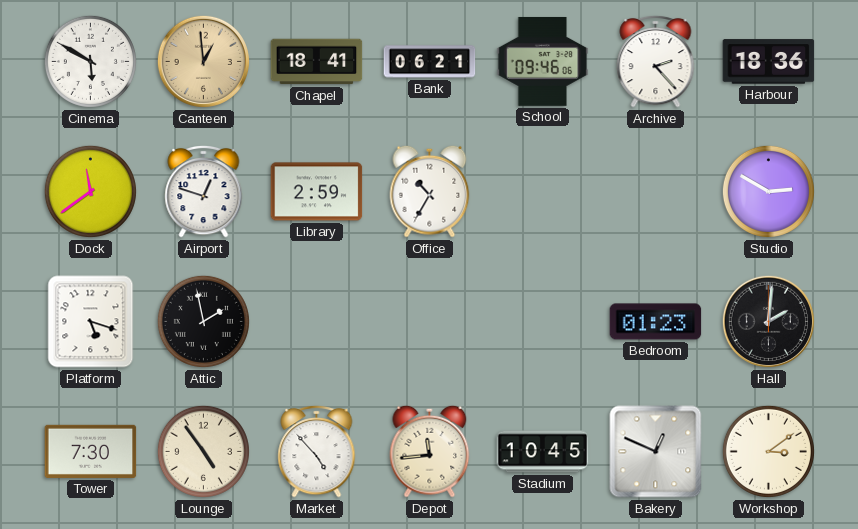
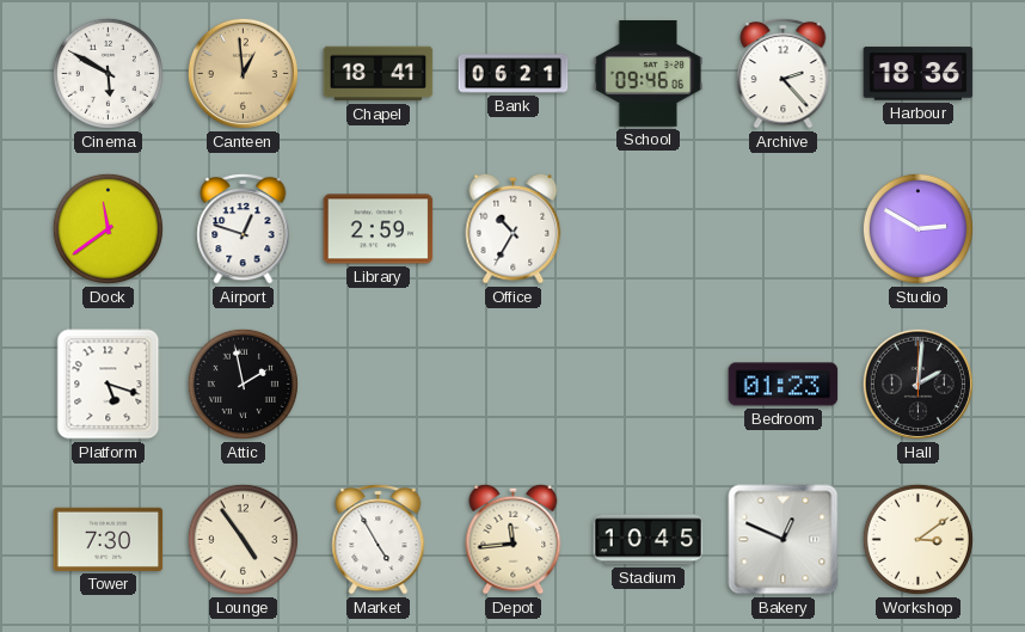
Market: 4:53 -> 4:55
